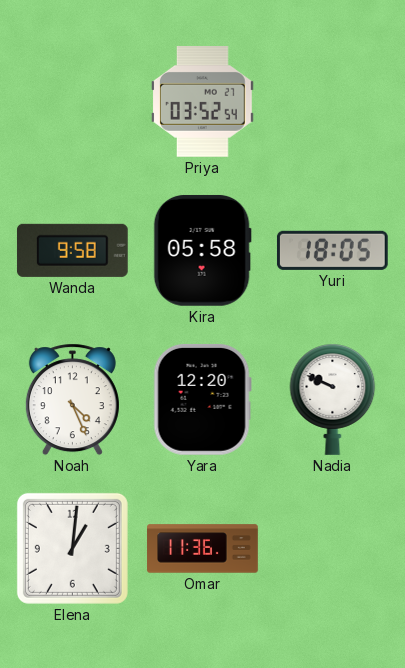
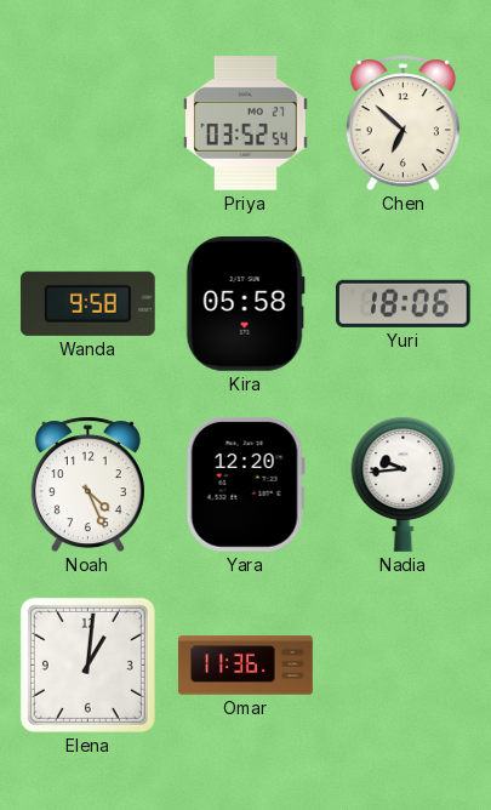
Chen: none -> 6:52
Yuri: 18:05 -> 18:06
Nadia: 9:49 -> 9:44
